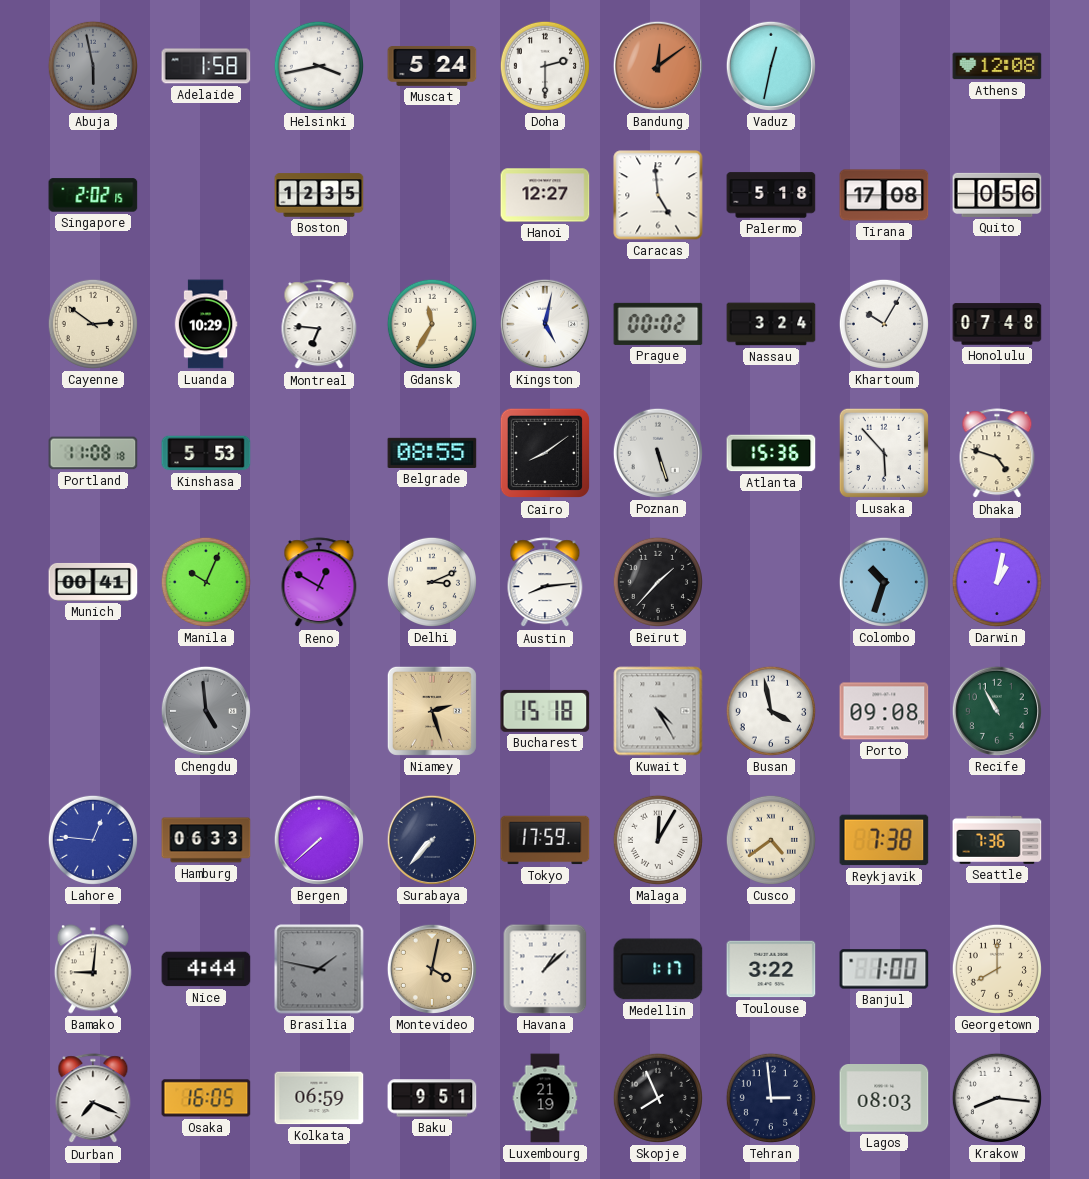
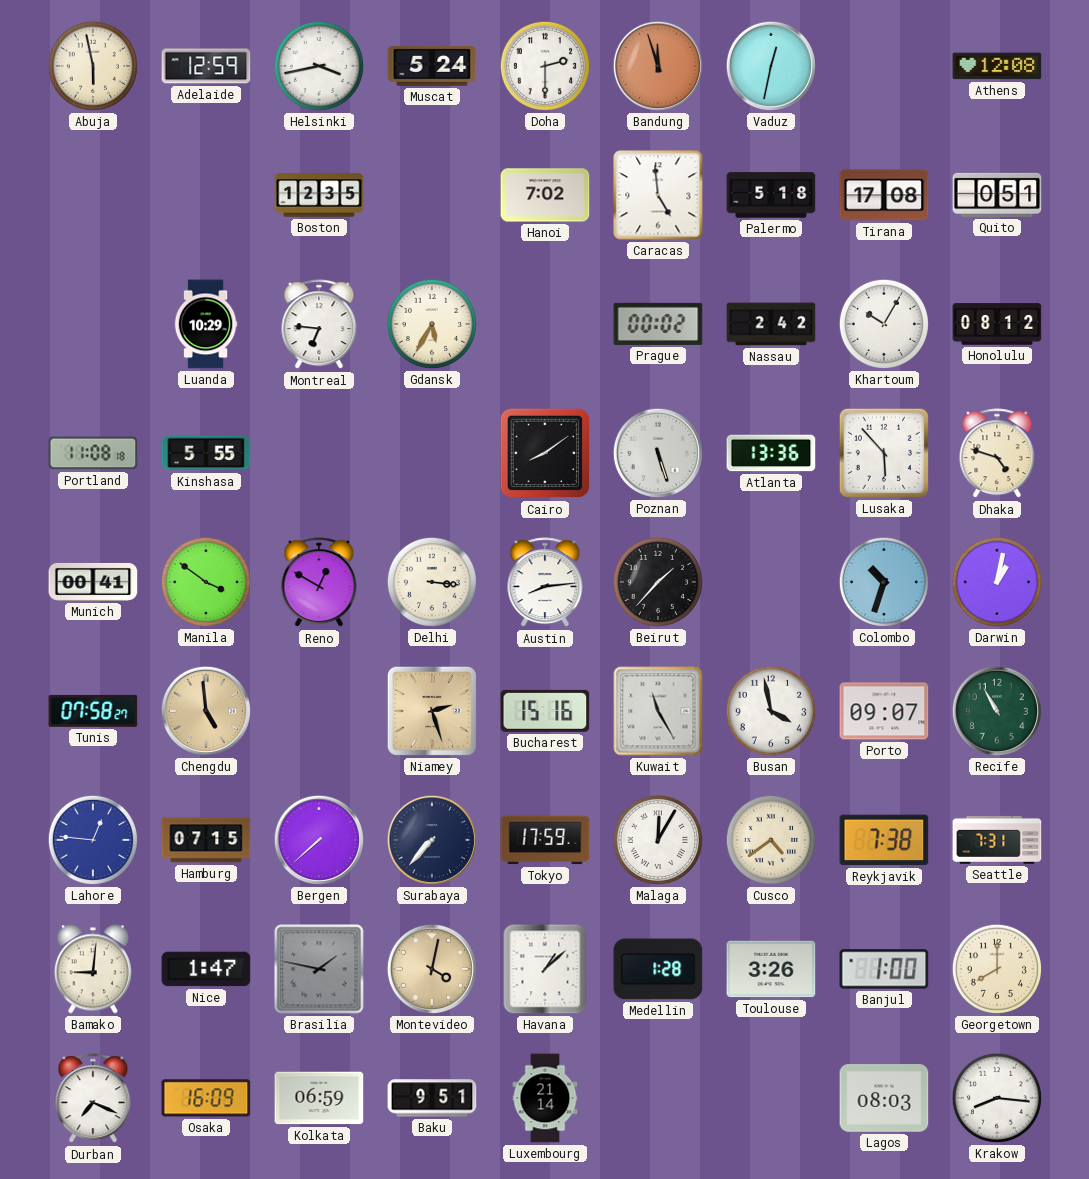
Abuja dial: grey -> cream
Adelaide: 1:58 -> 12:59
Bandung: 12:09 -> 11:57
Singapore: 2:02 -> none
Hanoi: 12:27 -> 7:02
Quito: 0:56 -> 0:51
Cayenne: 2:51 -> none
Gdansk: 11:35 -> 5:35
Kingston: 5:02 -> none
Nassau: 3:24 -> 2:42
Honolulu: 07:48 -> 08:12
Kinshasa: 5:53 -> 5:55
Belgrade: 08:55 -> none
Atlanta: 15:36 -> 13:36
Manila: 10:04 -> 3:51
Delhi: 3:11 -> 3:16
Tunis: none -> 07:58
Chengdu dial: grey -> champagne
Bucharest: 15:18 -> 15:16
Kuwait: 4:25 -> 11:25
Porto: 09:08 -> 09:07
Hamburg: 06:33 -> 07:15
Seattle: 7:36 -> 7:31
Nice: 4:44 -> 1:47
Medellin: 1:17 -> 1:28
Toulouse: 3:22 -> 3:26
Osaka: 16:05 -> 16:09
Luxembourg: 21:19 -> 21:14
Skopje: 7:56 -> none
Tehran: 2:59 -> none
